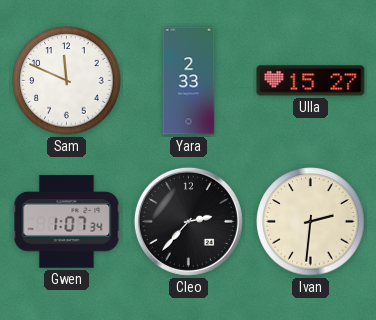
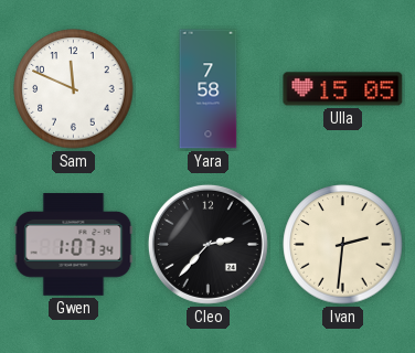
Yara: 2:33 -> 7:58
Ulla: 15:27 -> 15:05
